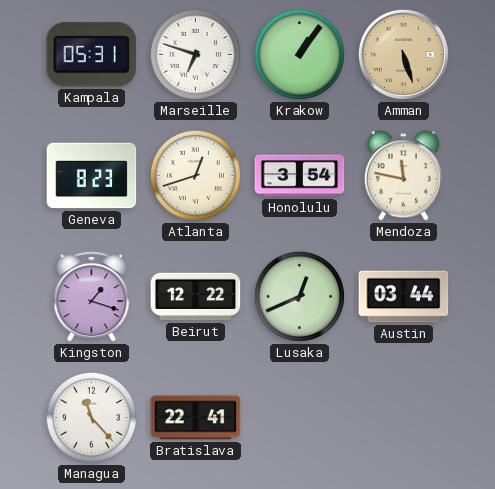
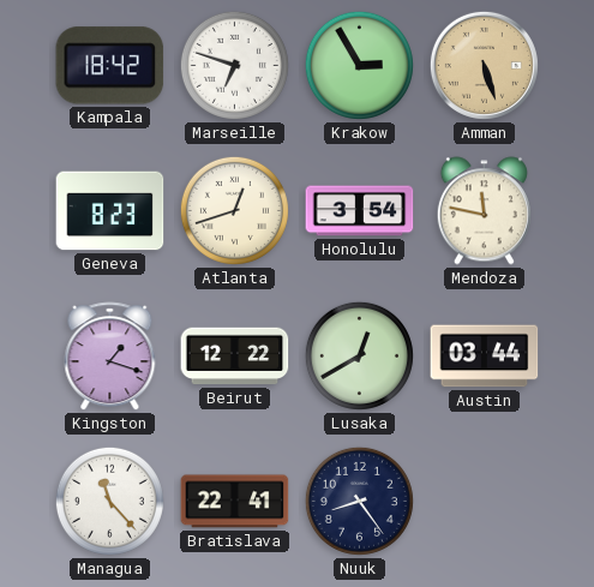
Kampala: 05:31 -> 18:42
Krakow: 1:06 -> 2:55
Lusaka: 12:41 -> 12:40
Nuuk: none -> 8:24
